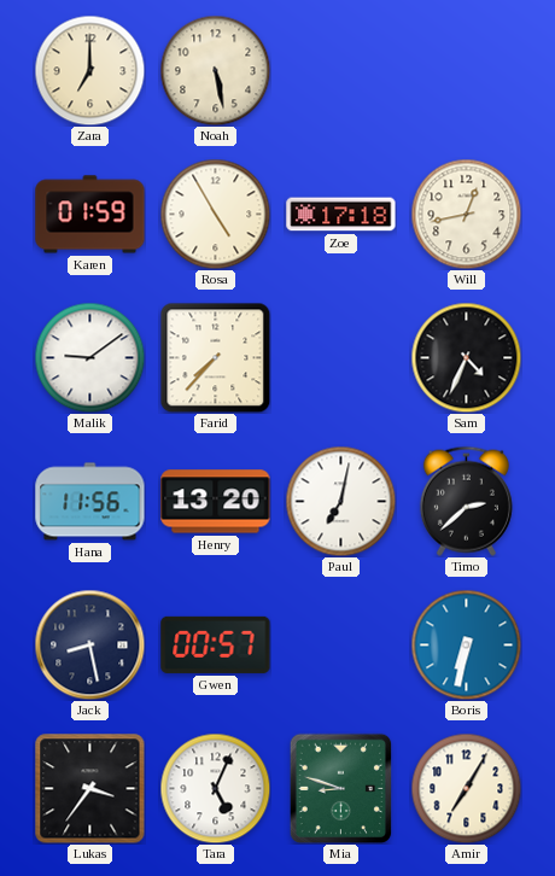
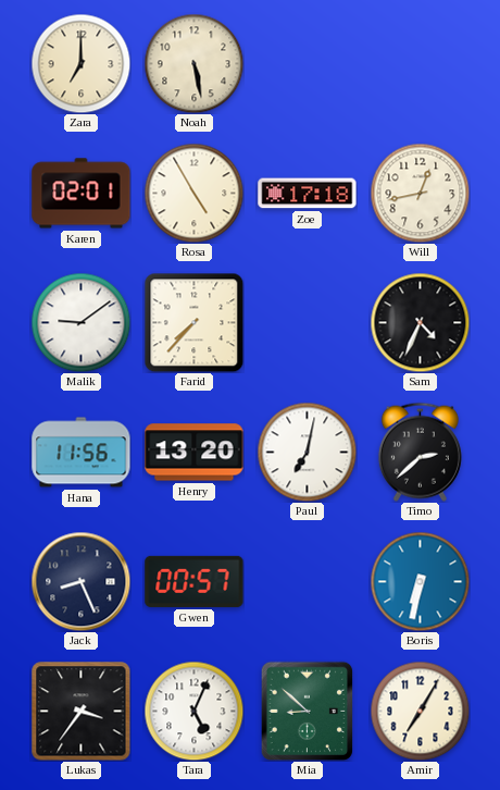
Karen: 01:59 -> 02:01
Jack: 8:28 -> 8:26
Mia: 8:48 -> 8:52
